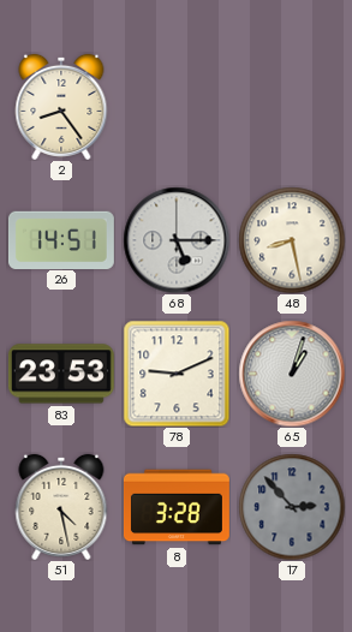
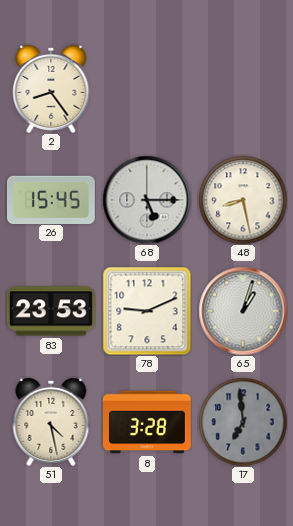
26: 14:51 -> 15:45
17: 2:53 -> 6:59
